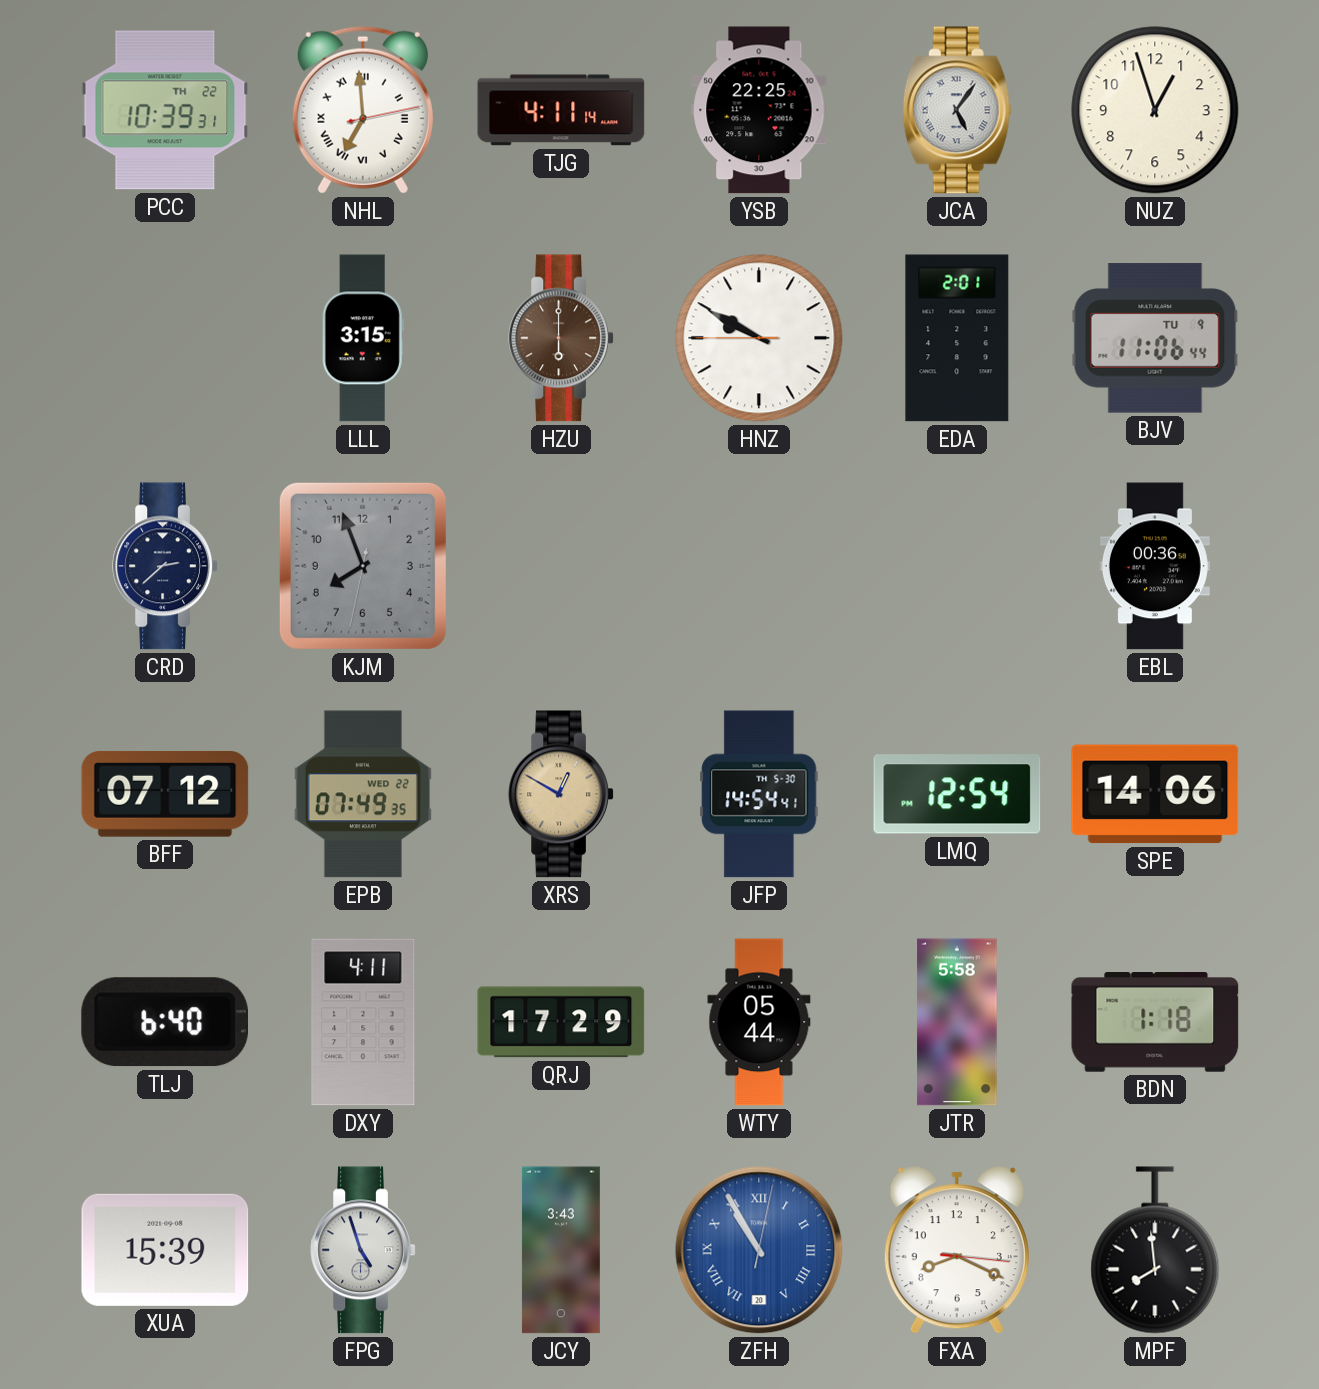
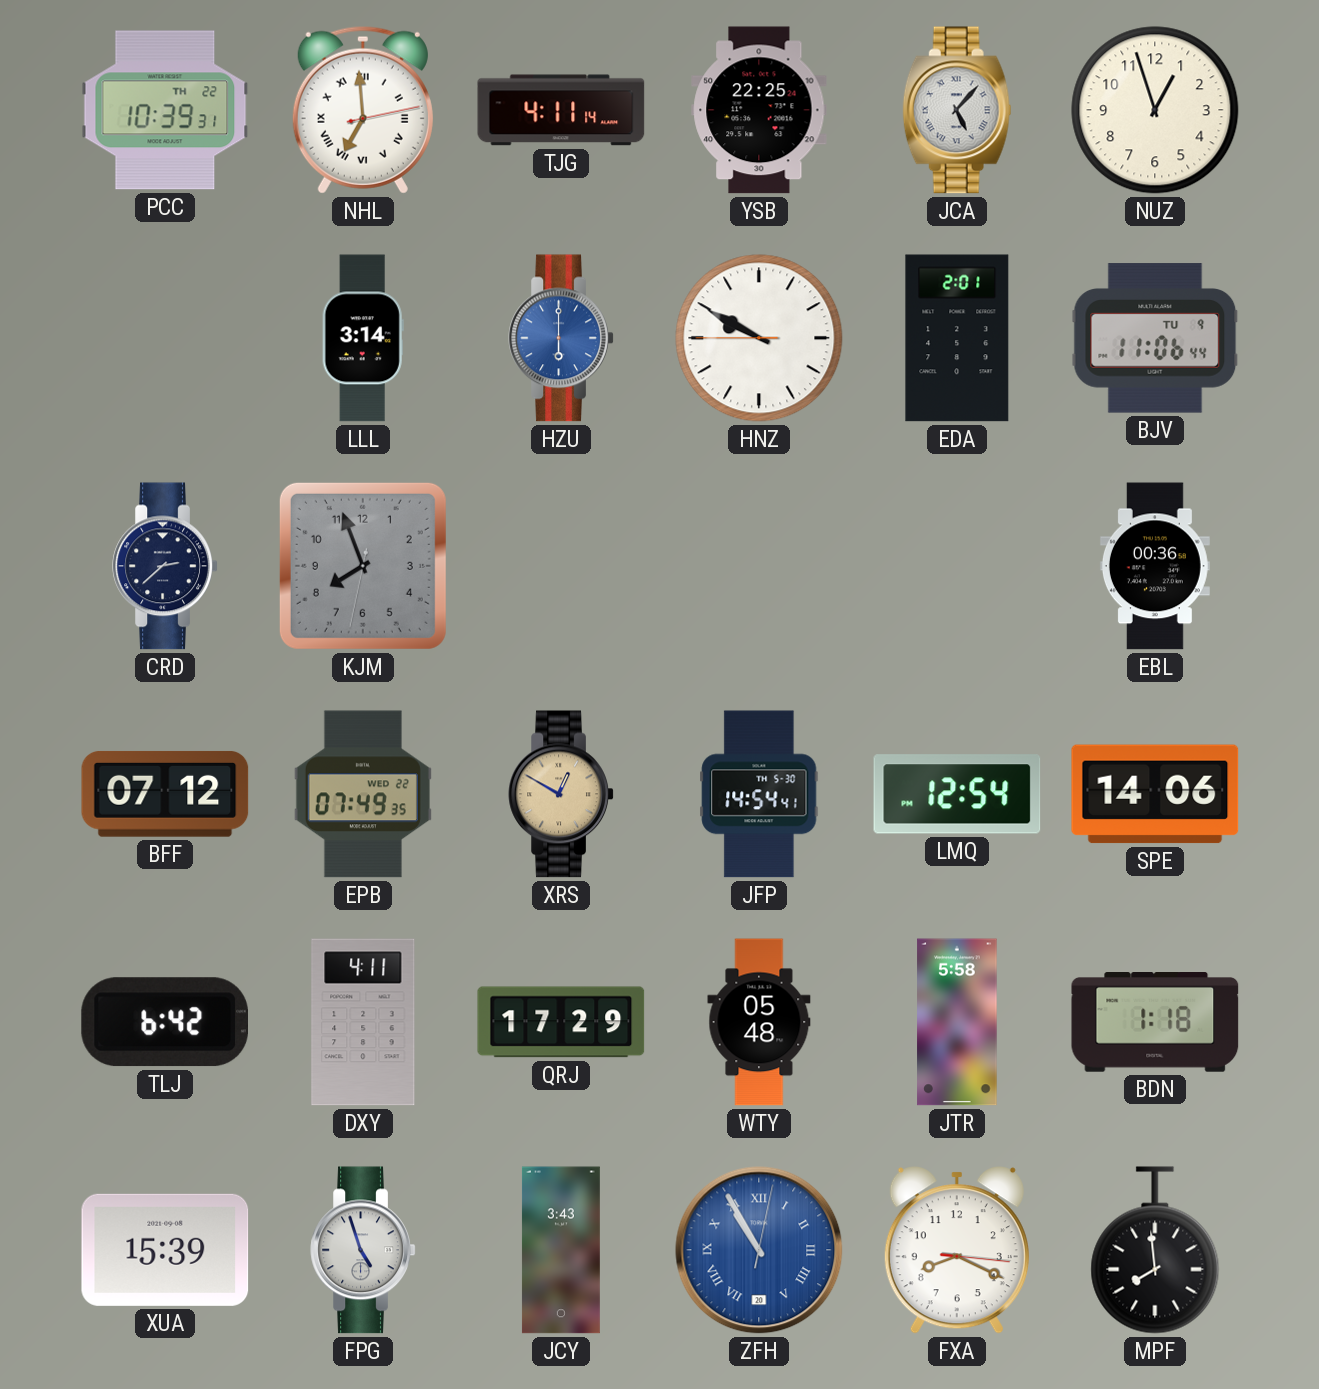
JCA: 5:06 -> 5:07
LLL: 3:15 -> 3:14
HZU dial: brown -> blue
TLJ: 6:40 -> 6:42
WTY: 05:44 -> 05:48
